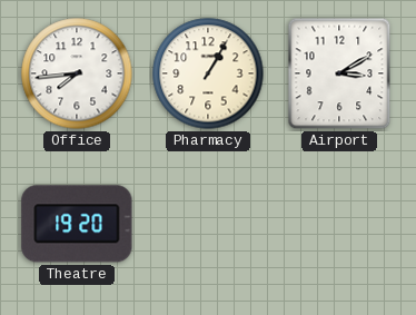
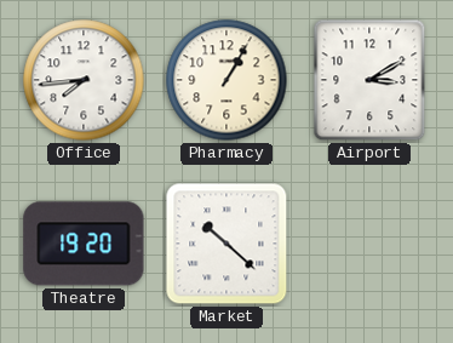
Market: none -> 10:22
